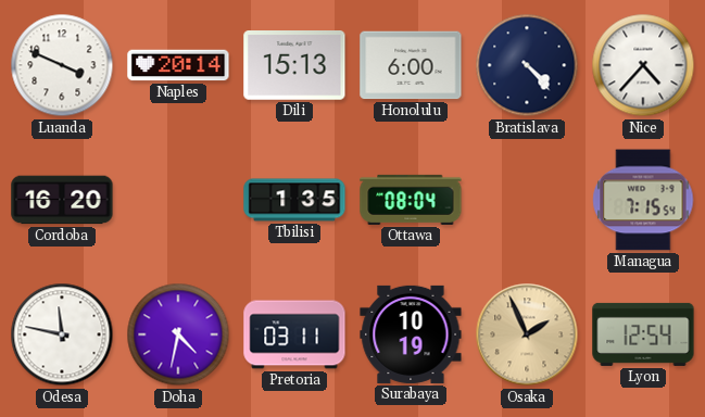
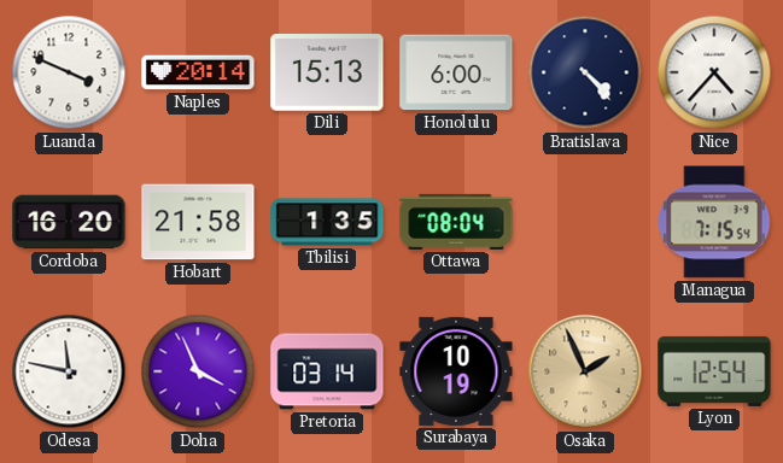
Hobart: none -> 21:58
Doha: 4:32 -> 3:56
Pretoria: 03:11 -> 03:14
